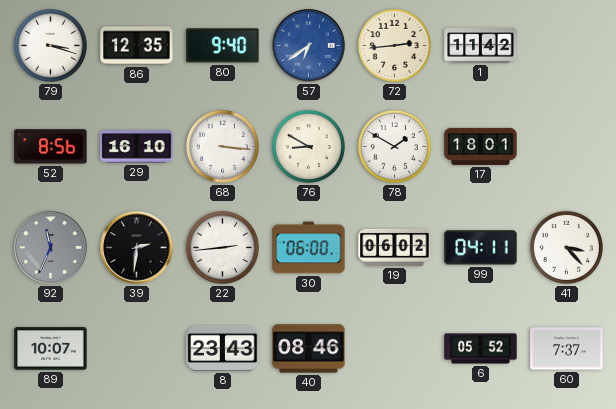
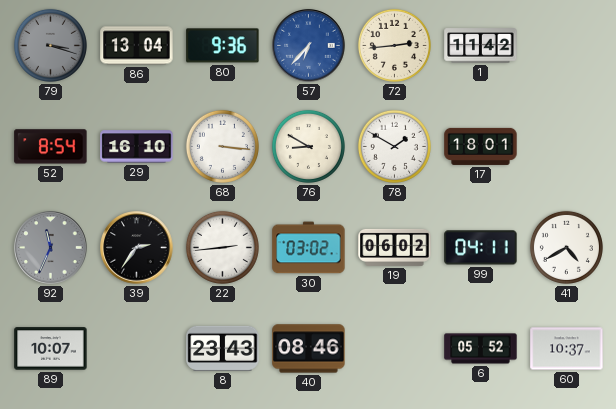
79 dial: white -> grey
86: 12:35 -> 13:04
80: 9:40 -> 9:36
57: 6:39 -> 6:37
52: 8:56 -> 8:54
39: 2:31 -> 2:36
30: 06:00 -> 03:02
41: 3:23 -> 4:40
60: 7:37 -> 10:37
